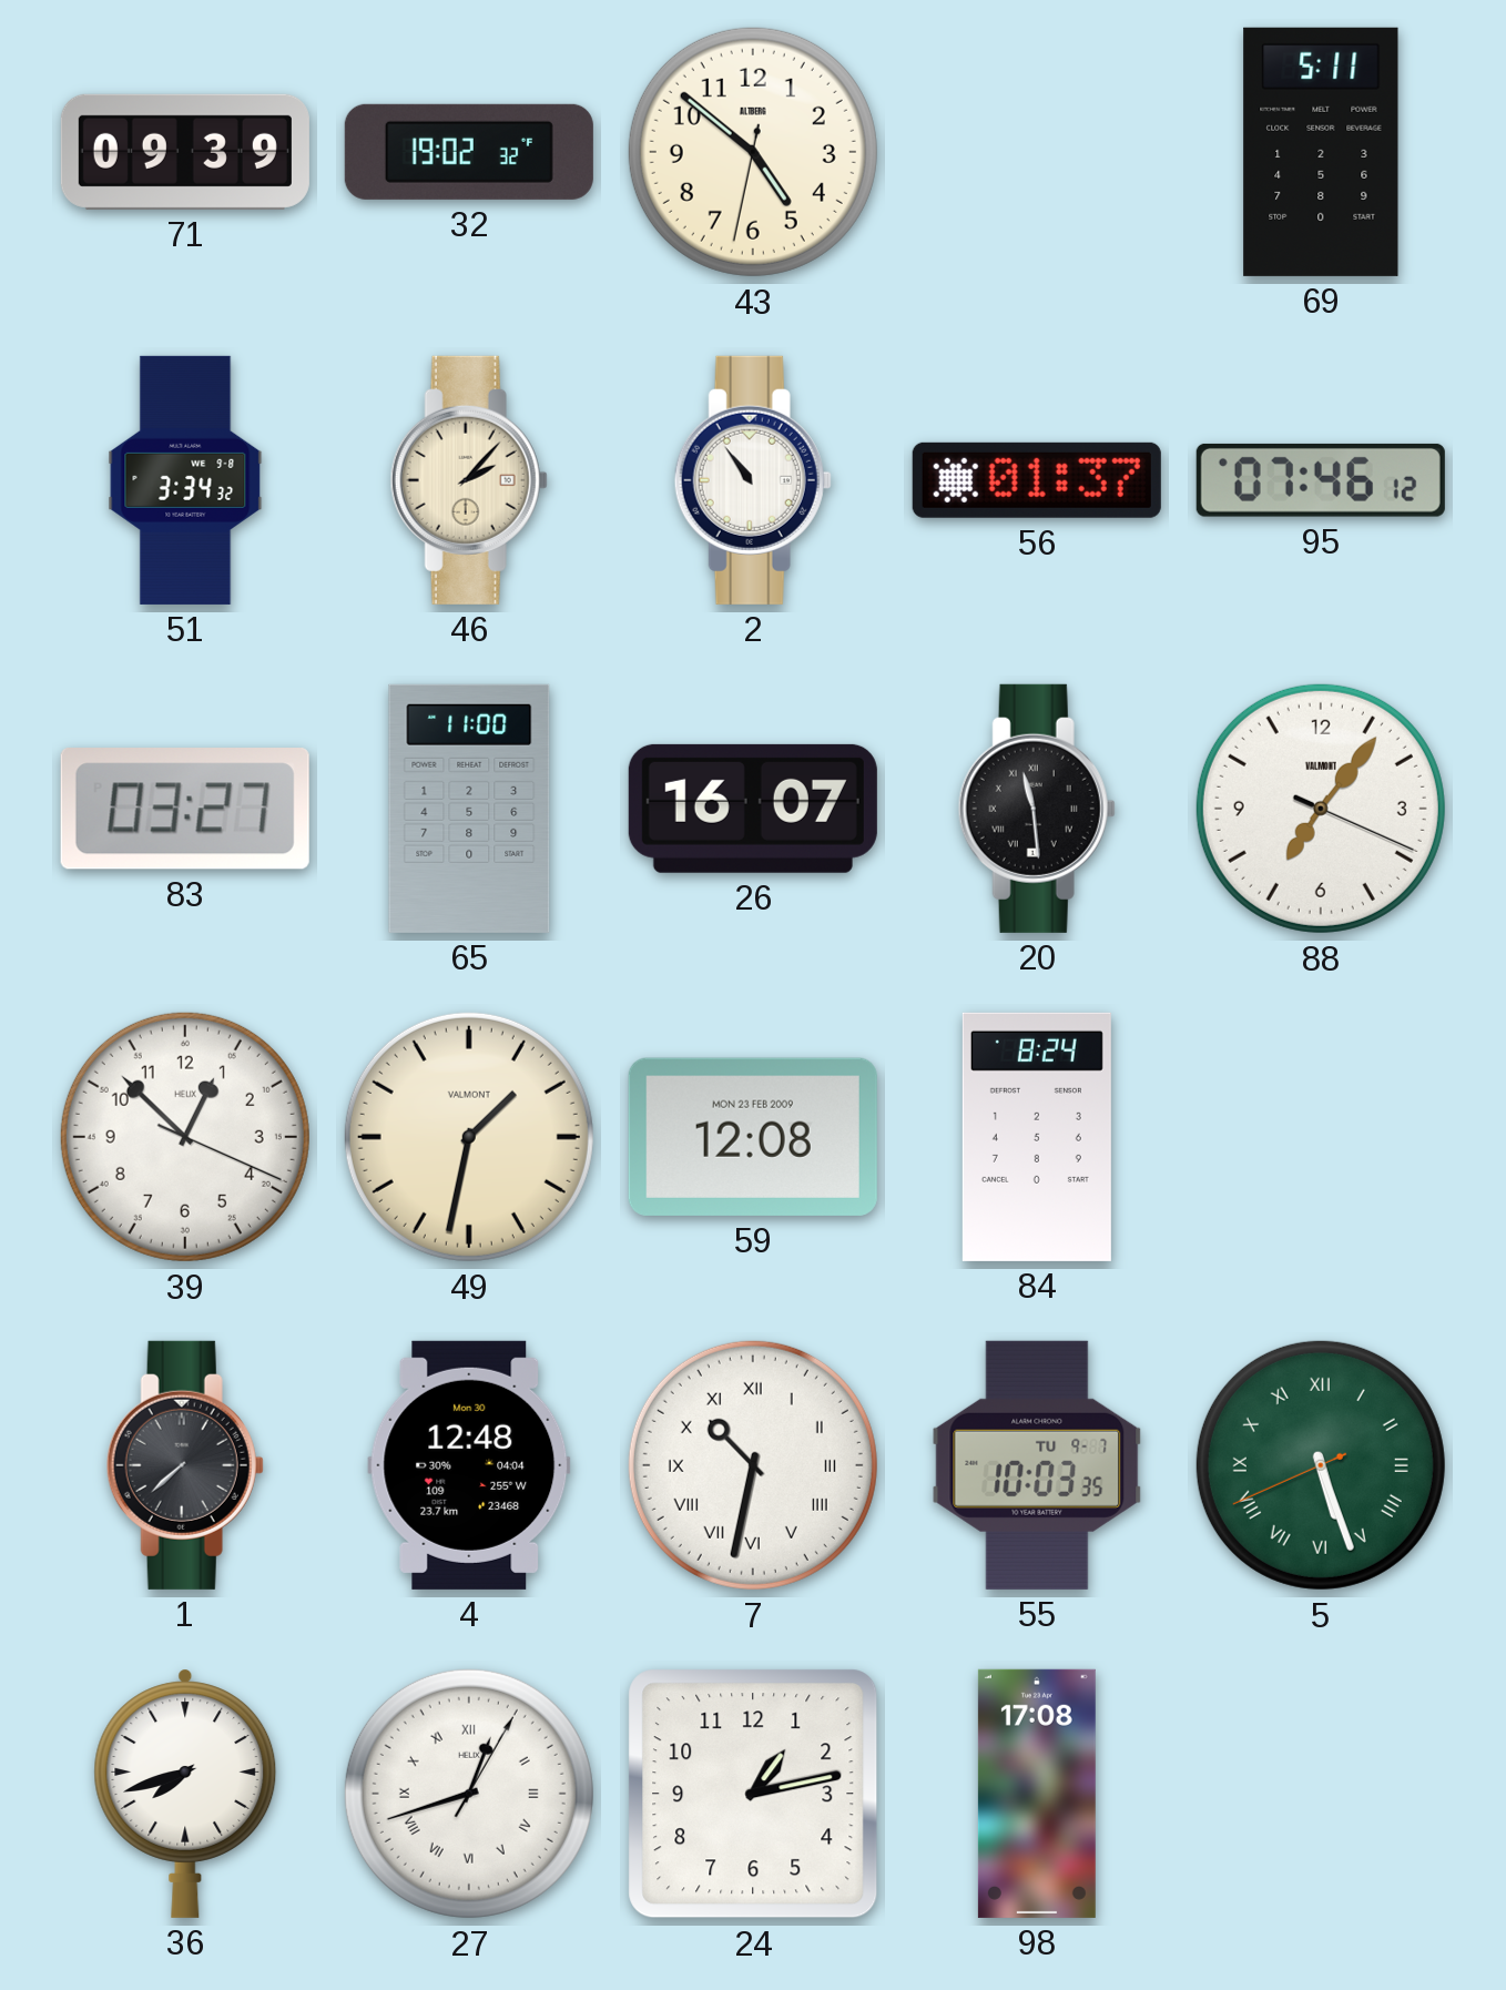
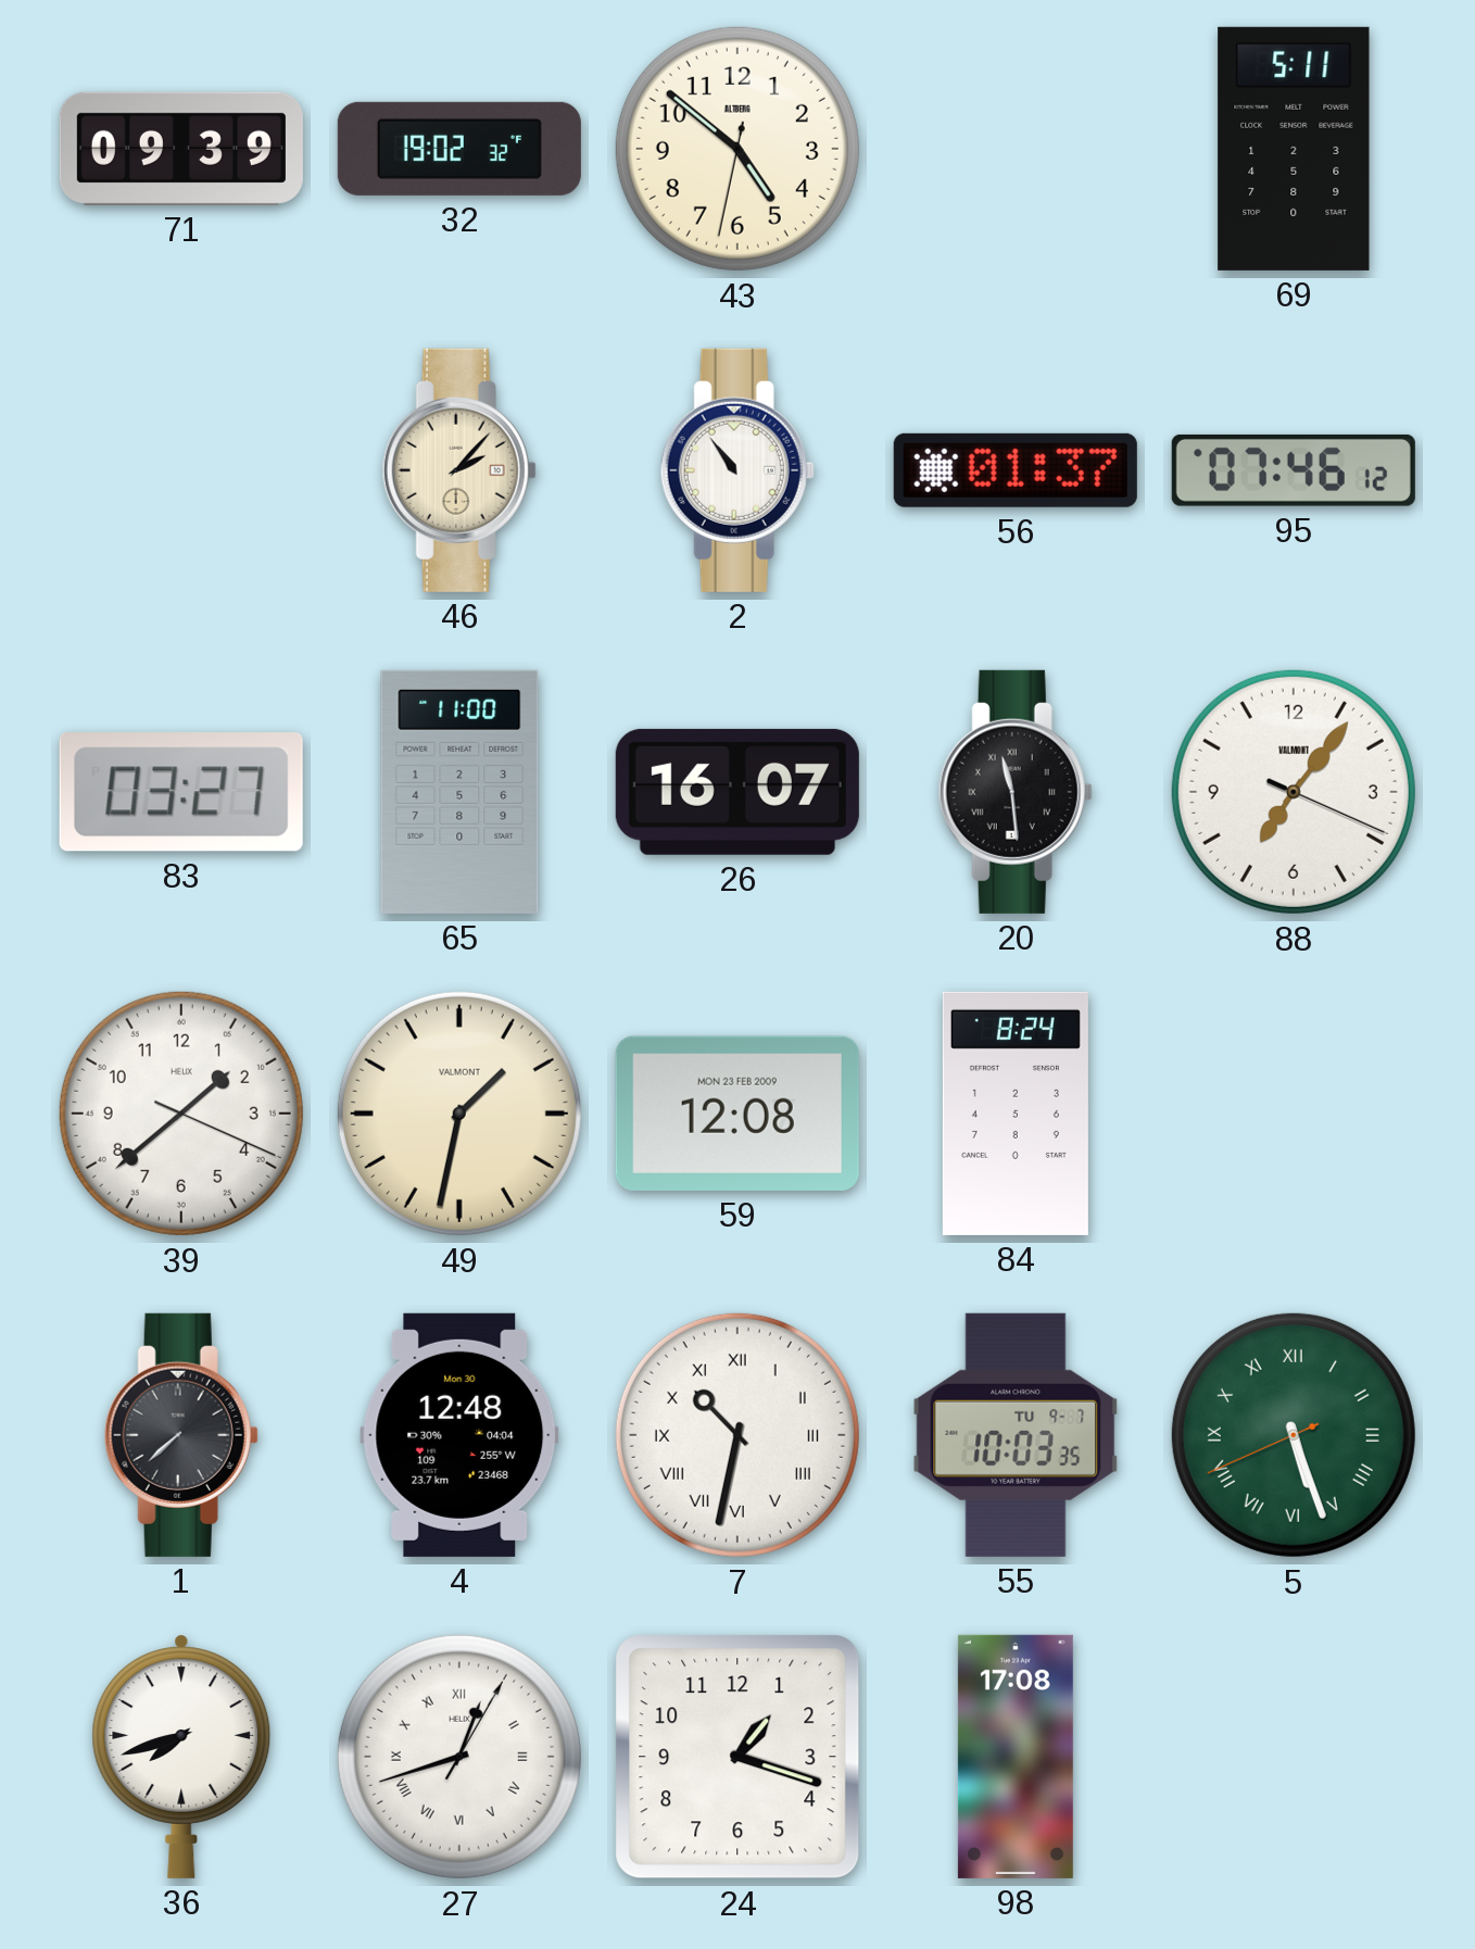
51: 3:34 -> none
39: 12:52 -> 1:38
24: 1:13 -> 1:18
